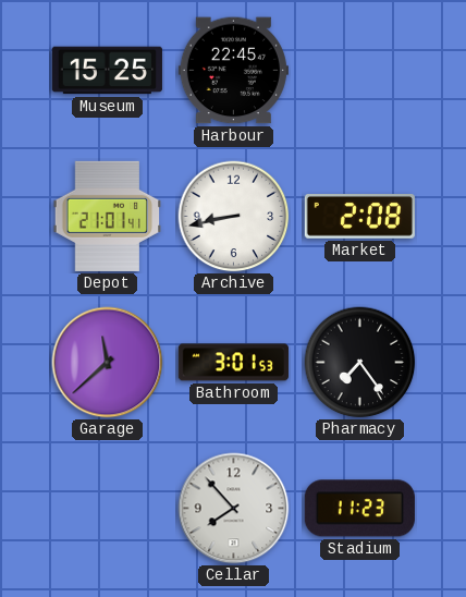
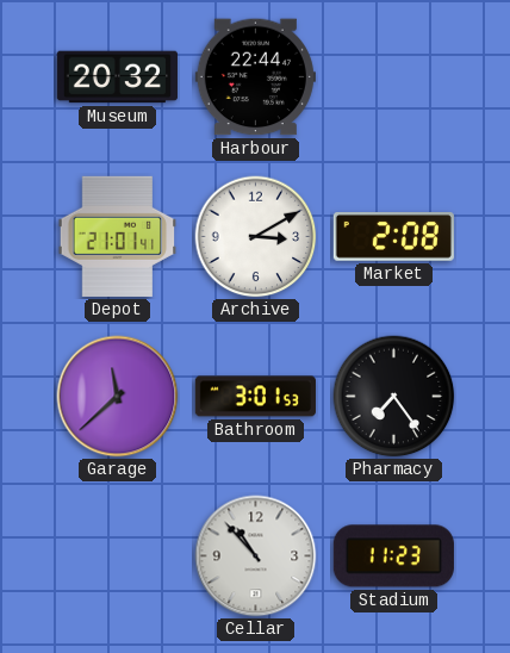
Museum: 15:25 -> 20:32
Harbour: 22:45 -> 22:44
Archive: 8:43 -> 3:10
Cellar: 7:53 -> 10:53
